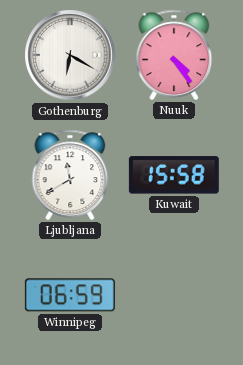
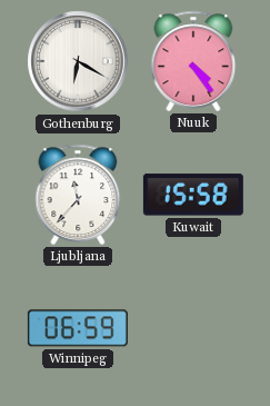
Ljubljana: 11:40 -> 11:37
